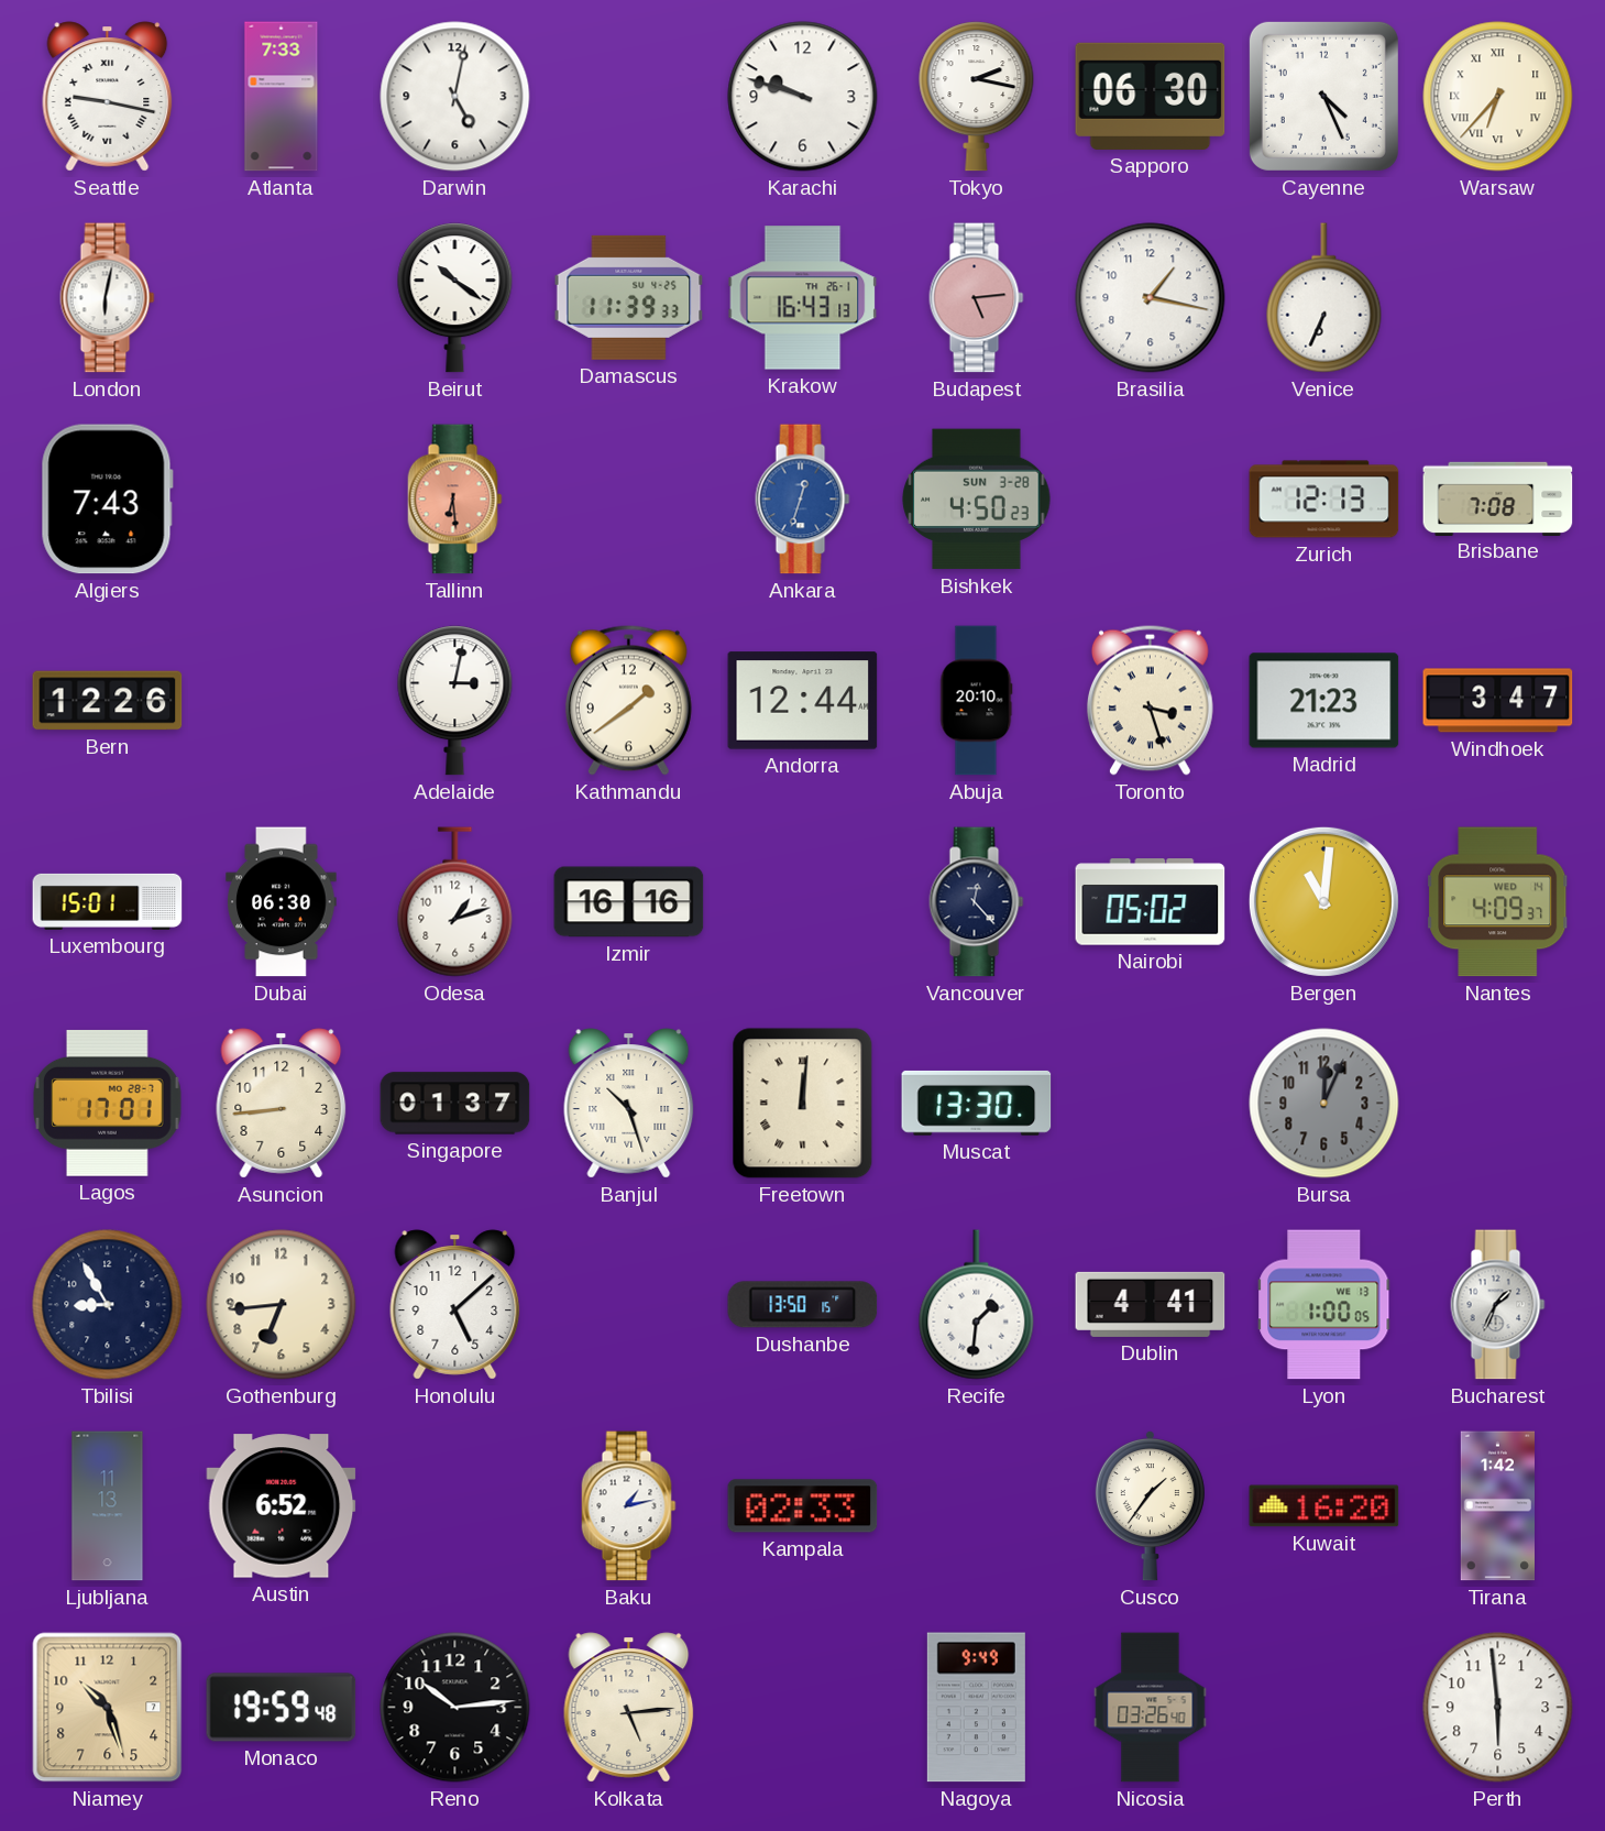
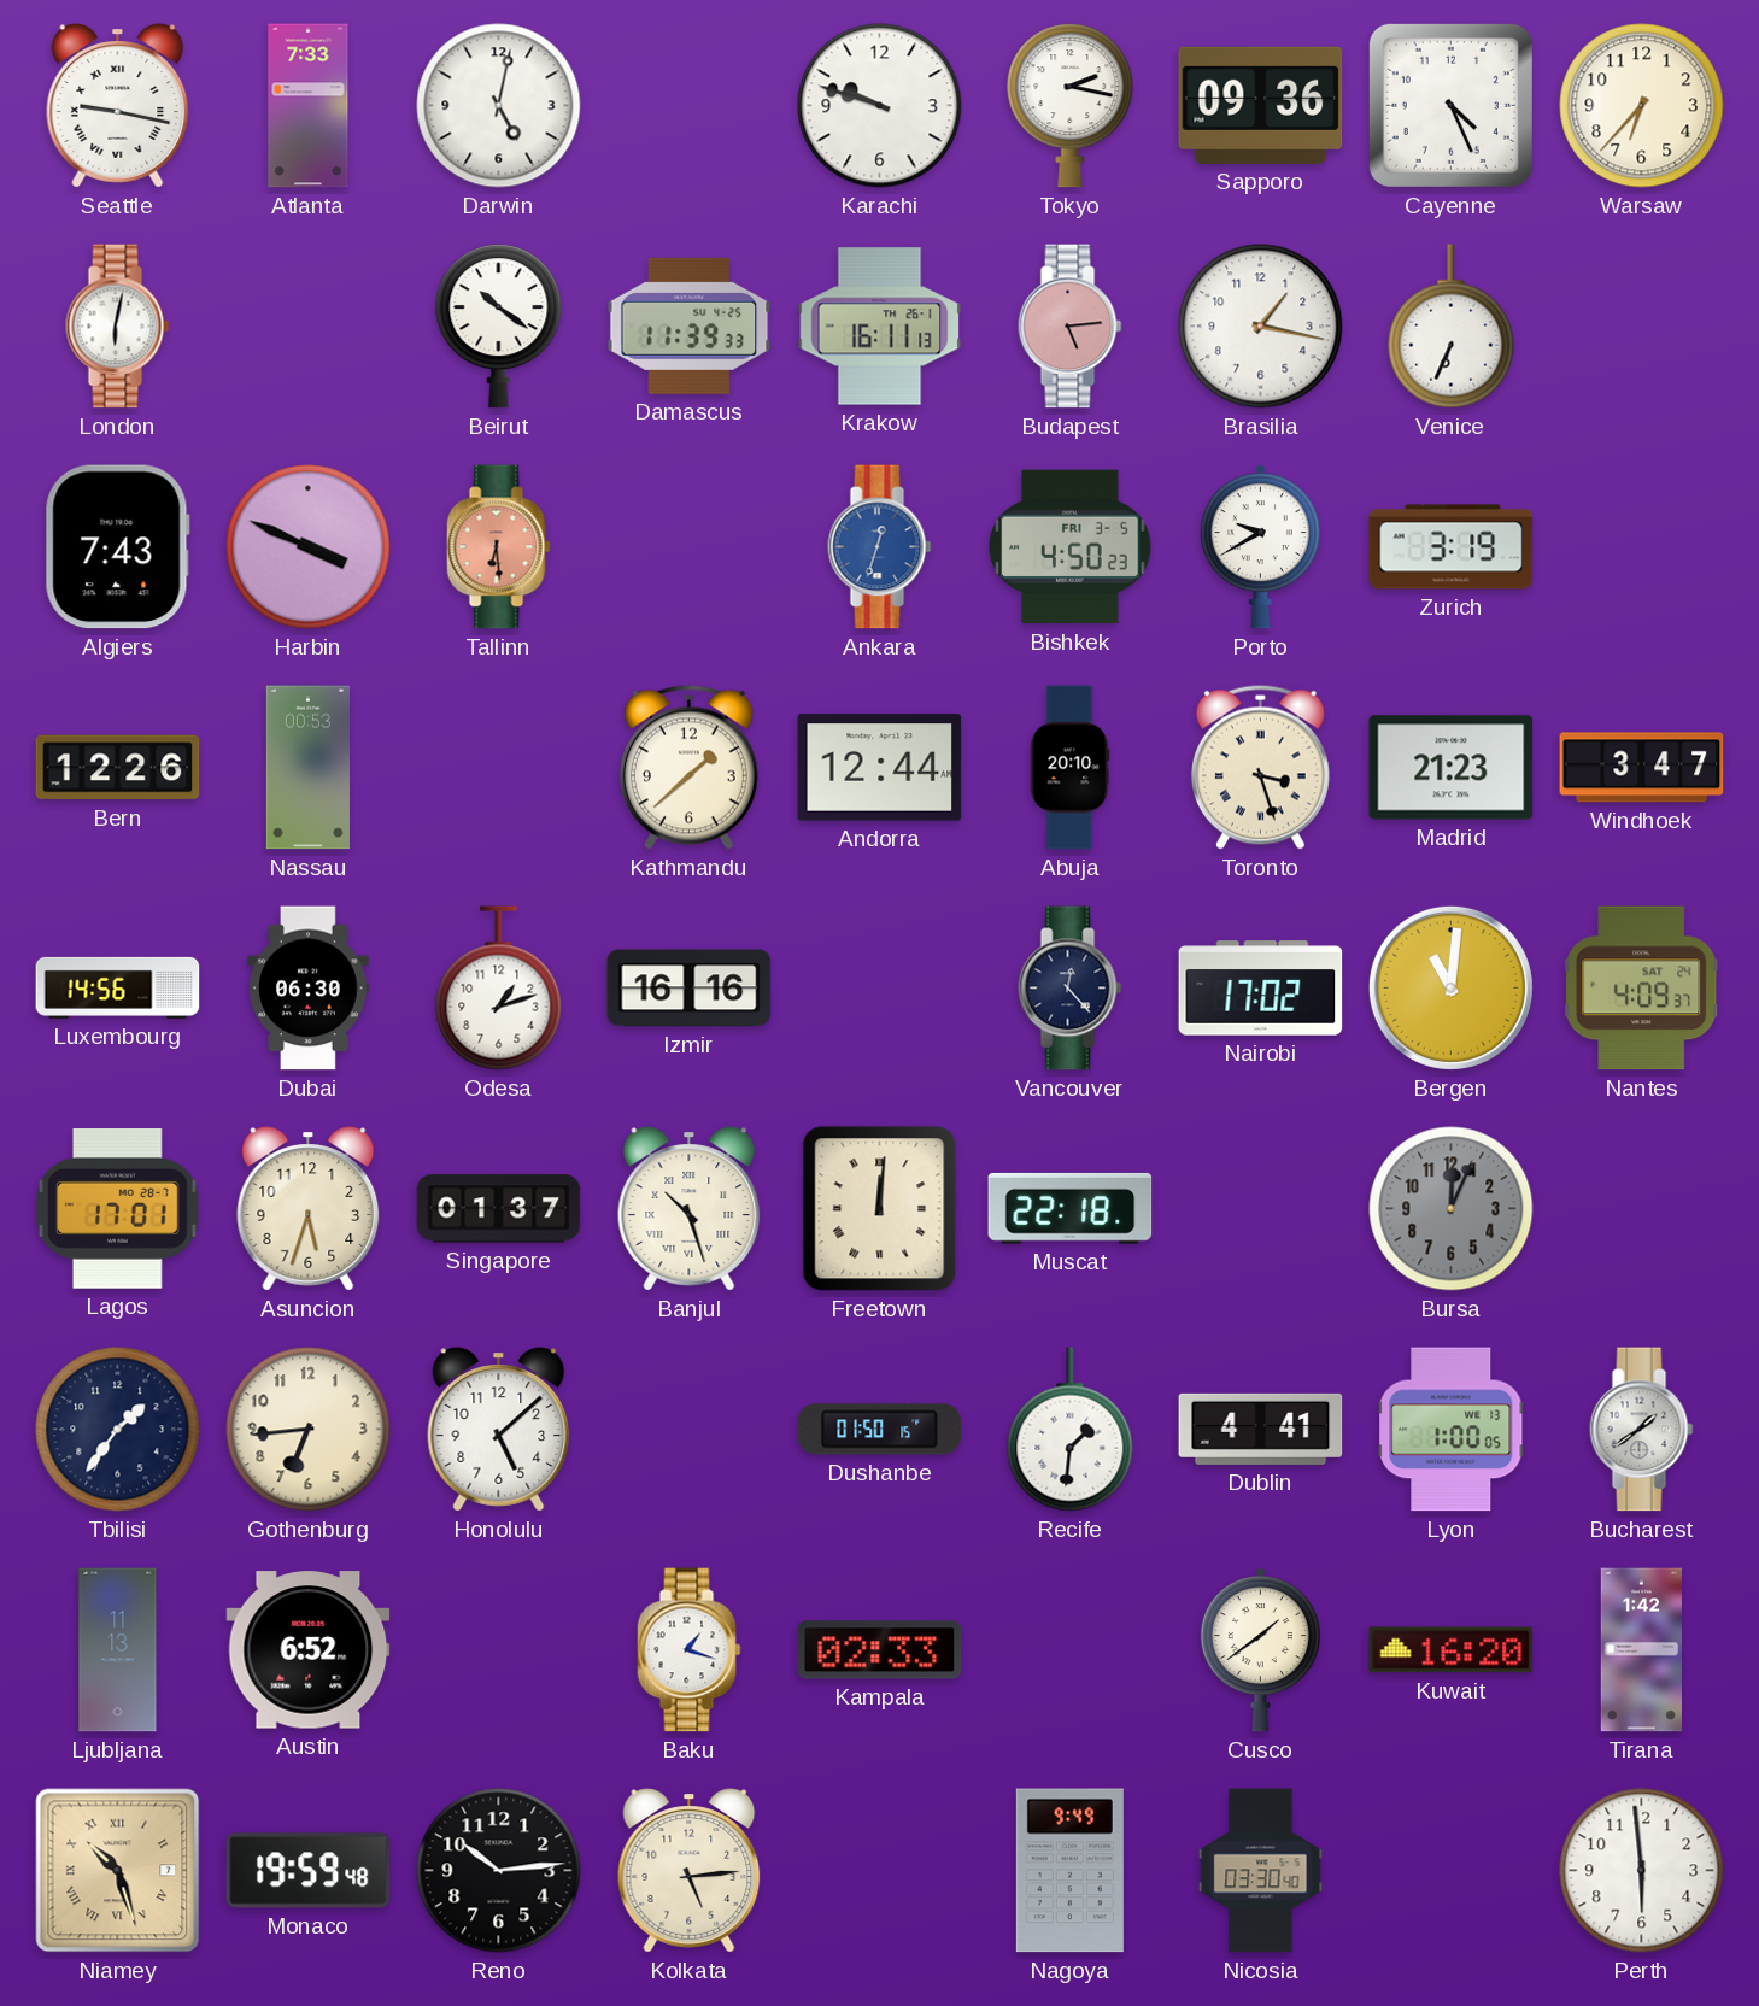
Sapporo: 06:30 -> 09:36
Warsaw numerals: Roman -> Arabic
Krakow: 16:43 -> 16:11
Harbin: none -> 3:49
Bishkek date: SUN 3-28 -> FRI 3-5
Porto: none -> 9:40
Zurich: 12:13 -> 3:19
Brisbane: 7:08 -> none
Nassau: none -> 00:53
Adelaide: 3:02 -> none
Kathmandu: 1:39 -> 1:38
Luxembourg: 15:01 -> 14:56
Nairobi: 05:02 -> 17:02
Nantes date: WED 14 -> SAT 24
Asuncion: 8:44 -> 5:33
Muscat: 13:30 -> 22:18
Tbilisi: 8:55 -> 1:36
Dushanbe: 13:50 -> 01:50
Bucharest: 1:34 -> 1:39
Baku: 1:13 -> 1:18
Cusco: 1:36 -> 1:39
Niamey numerals: Arabic -> Roman
Nicosia: 03:26 -> 03:30
